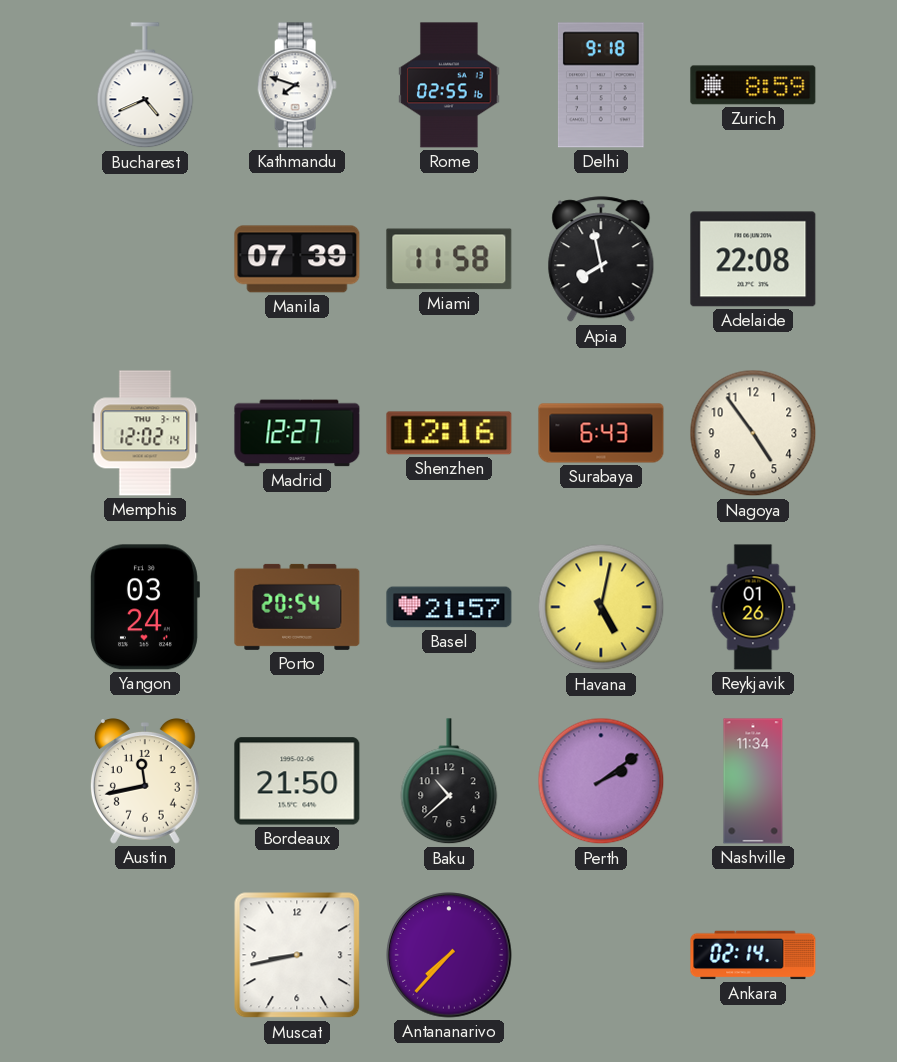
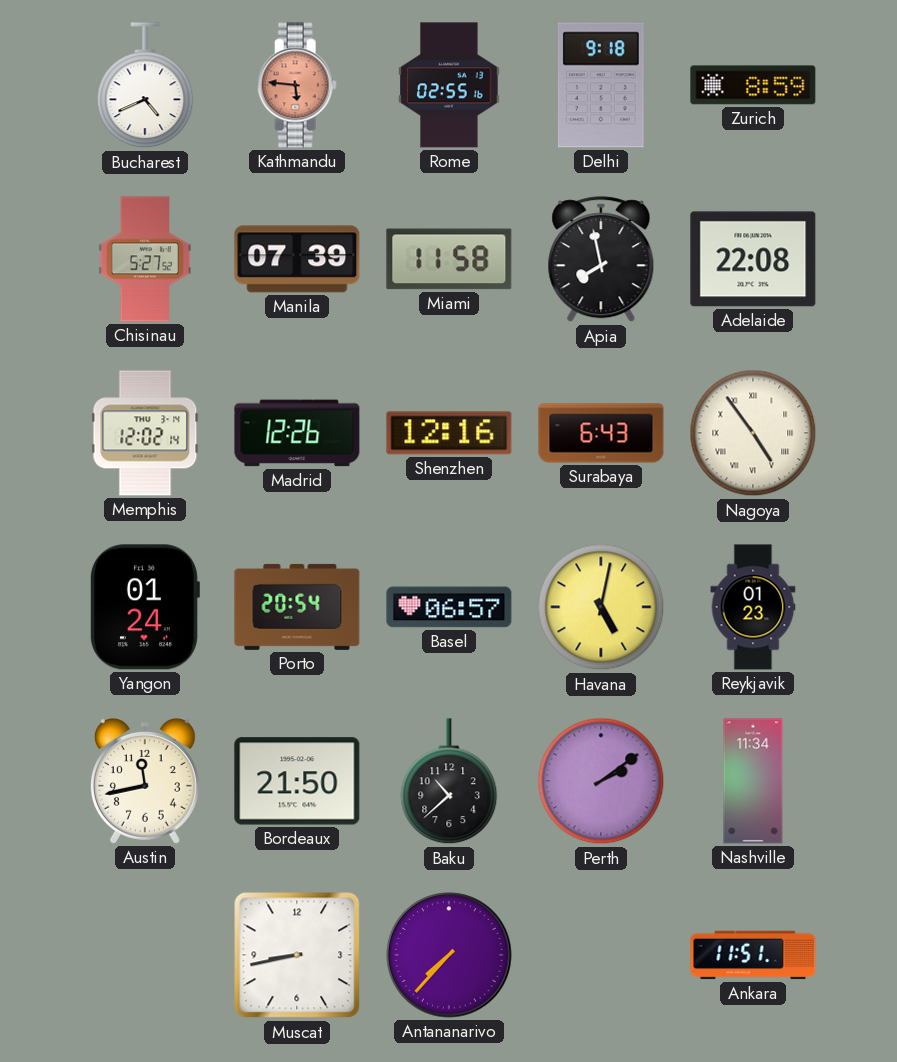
Kathmandu: 7:48 -> 5:46
Kathmandu dial: white -> salmon
Chisinau: none -> 5:27
Madrid: 12:27 -> 12:26
Nagoya numerals: Arabic -> Roman
Yangon: 03:24 -> 01:24
Basel: 21:57 -> 06:57
Reykjavik: 01:26 -> 01:23
Ankara: 02:14 -> 11:51
